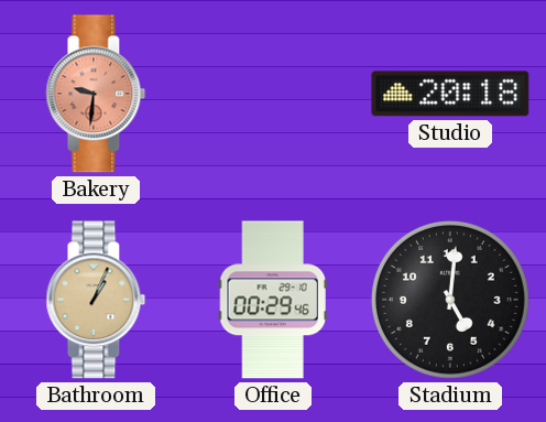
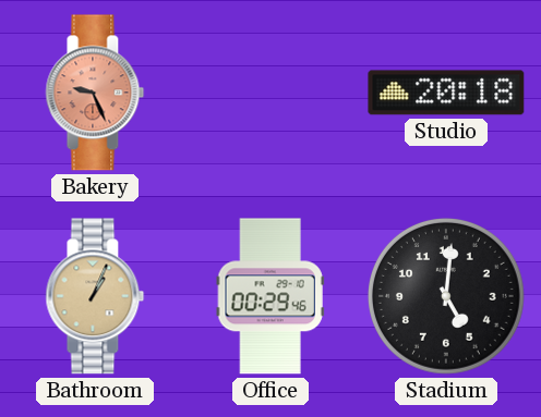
Bakery: 9:31 -> 9:26
